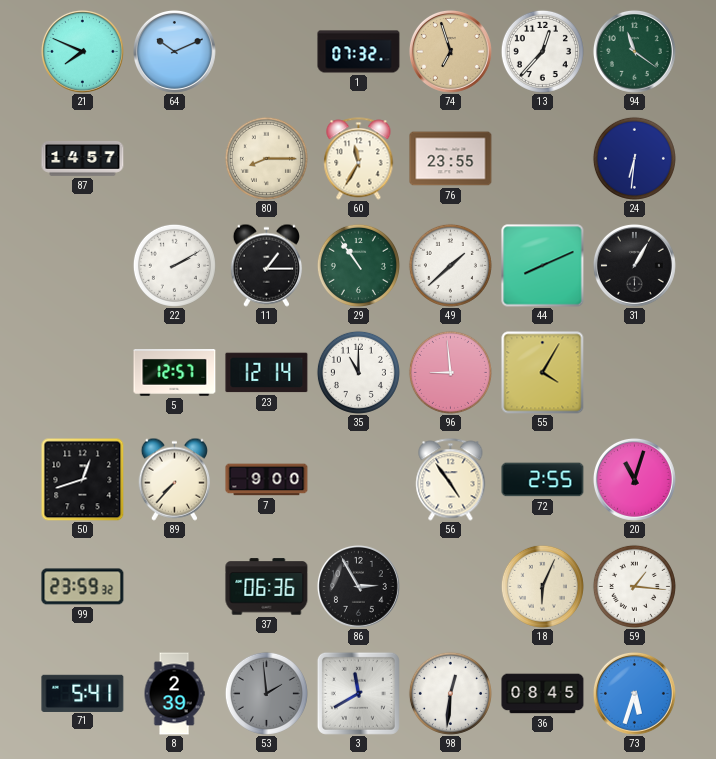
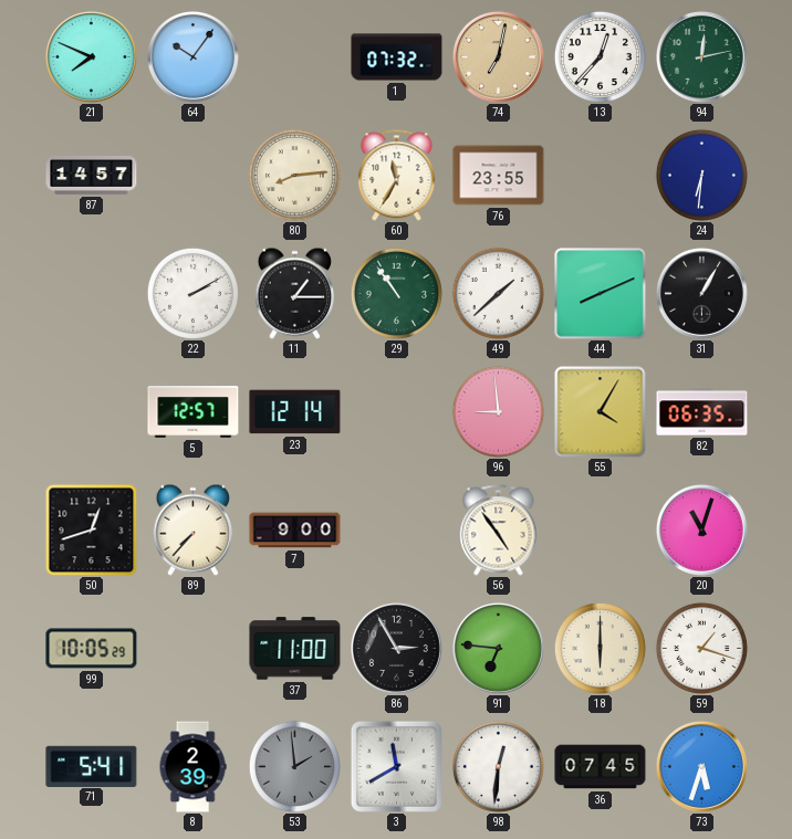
64: 10:11 -> 10:06
74: 6:57 -> 7:02
94: 11:21 -> 12:13
80: 8:15 -> 8:14
35: 11:00 -> none
82: none -> 06:35
72: 2:55 -> none
99: 23:59 -> 10:05
37: 06:36 -> 11:00
91: none -> 6:46
18: 6:04 -> 6:00
59: 1:16 -> 1:18
36: 08:45 -> 07:45
